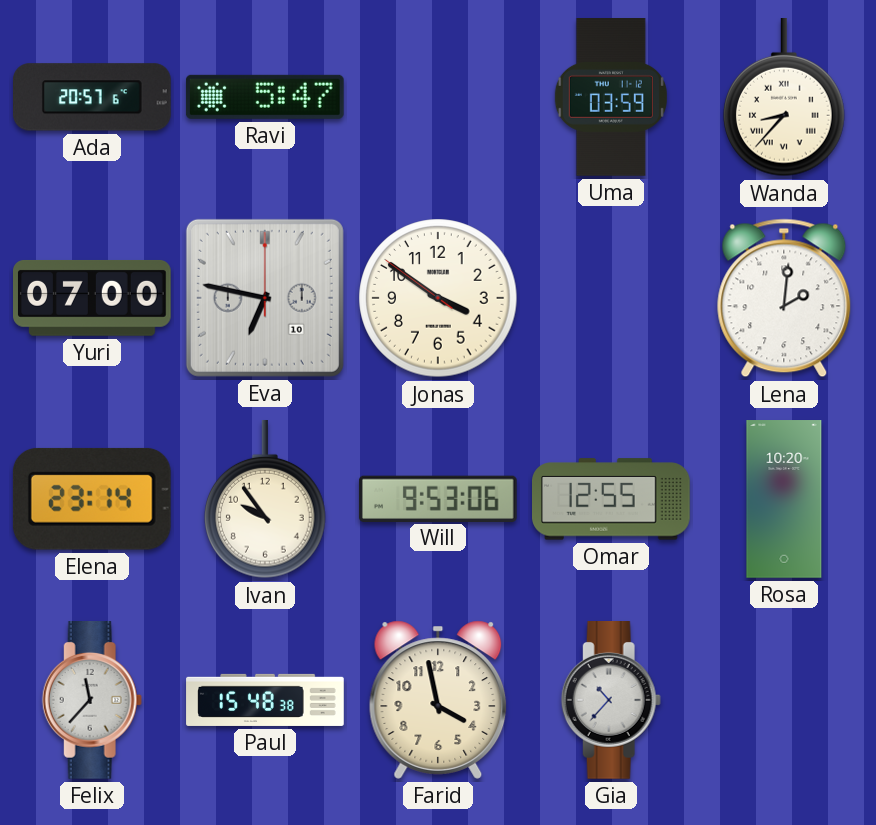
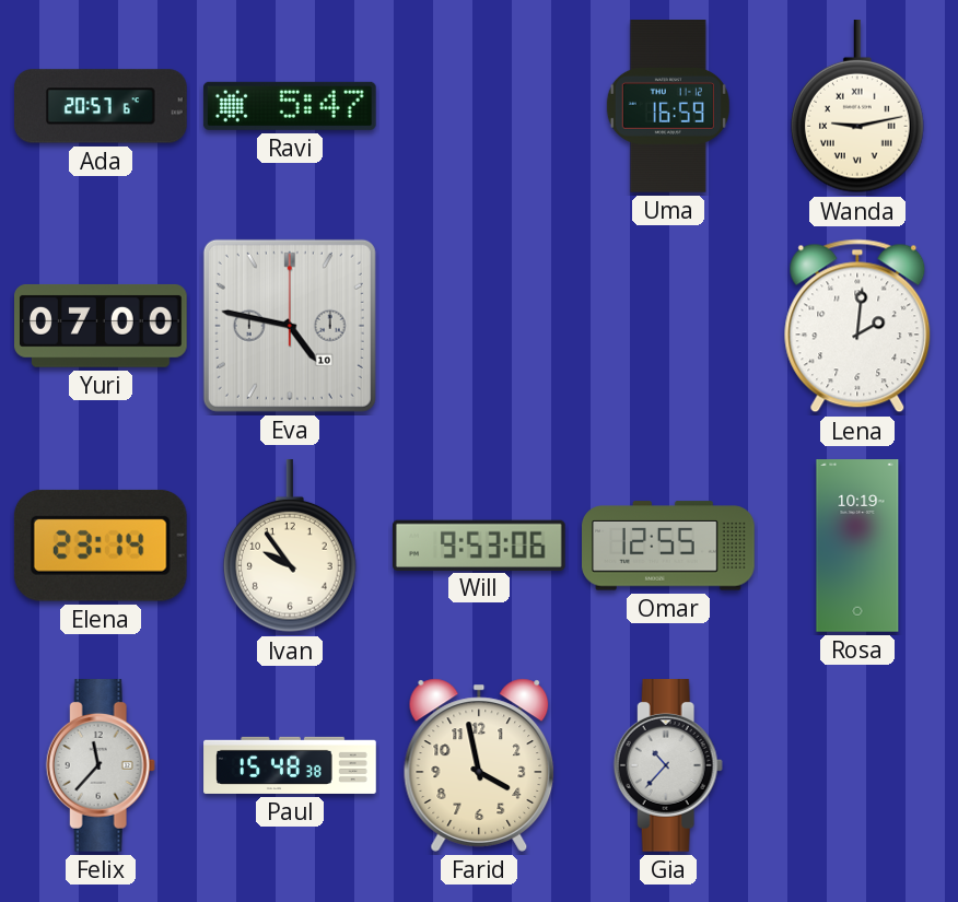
Uma: 03:59 -> 16:59
Wanda: 8:37 -> 9:13
Eva: 6:47 -> 4:47
Jonas: 3:50 -> none
Rosa: 10:20 -> 10:19
